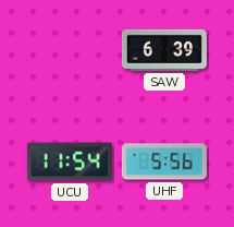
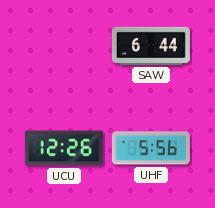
SAW: 6:39 -> 6:44
UCU: 11:54 -> 12:26
